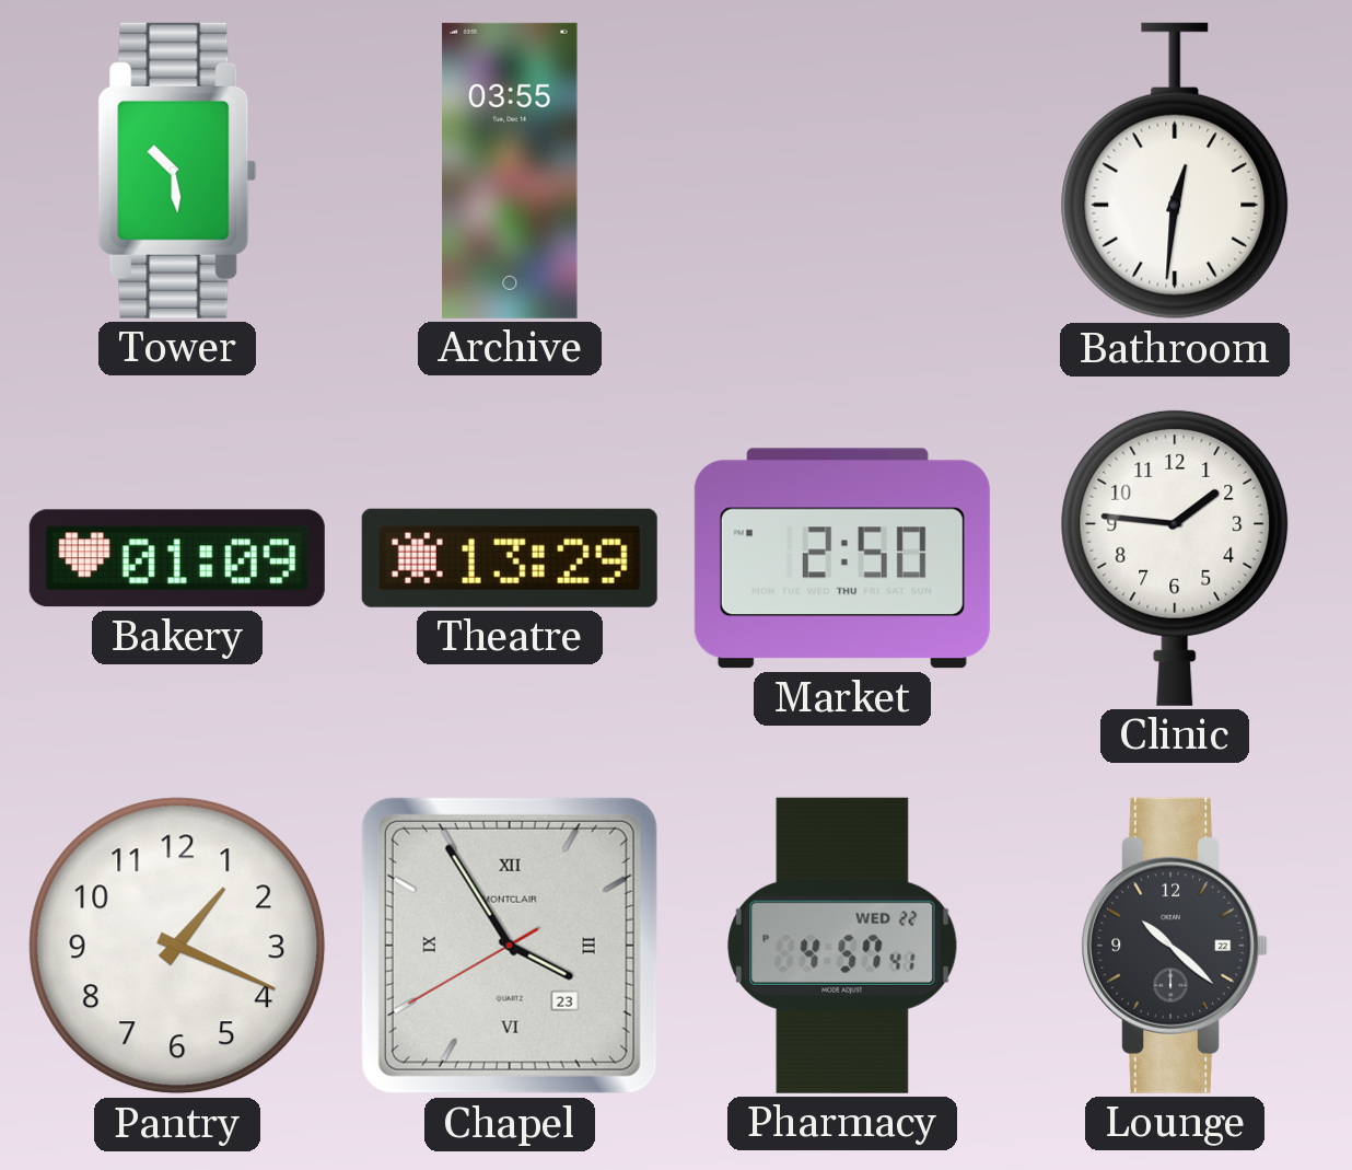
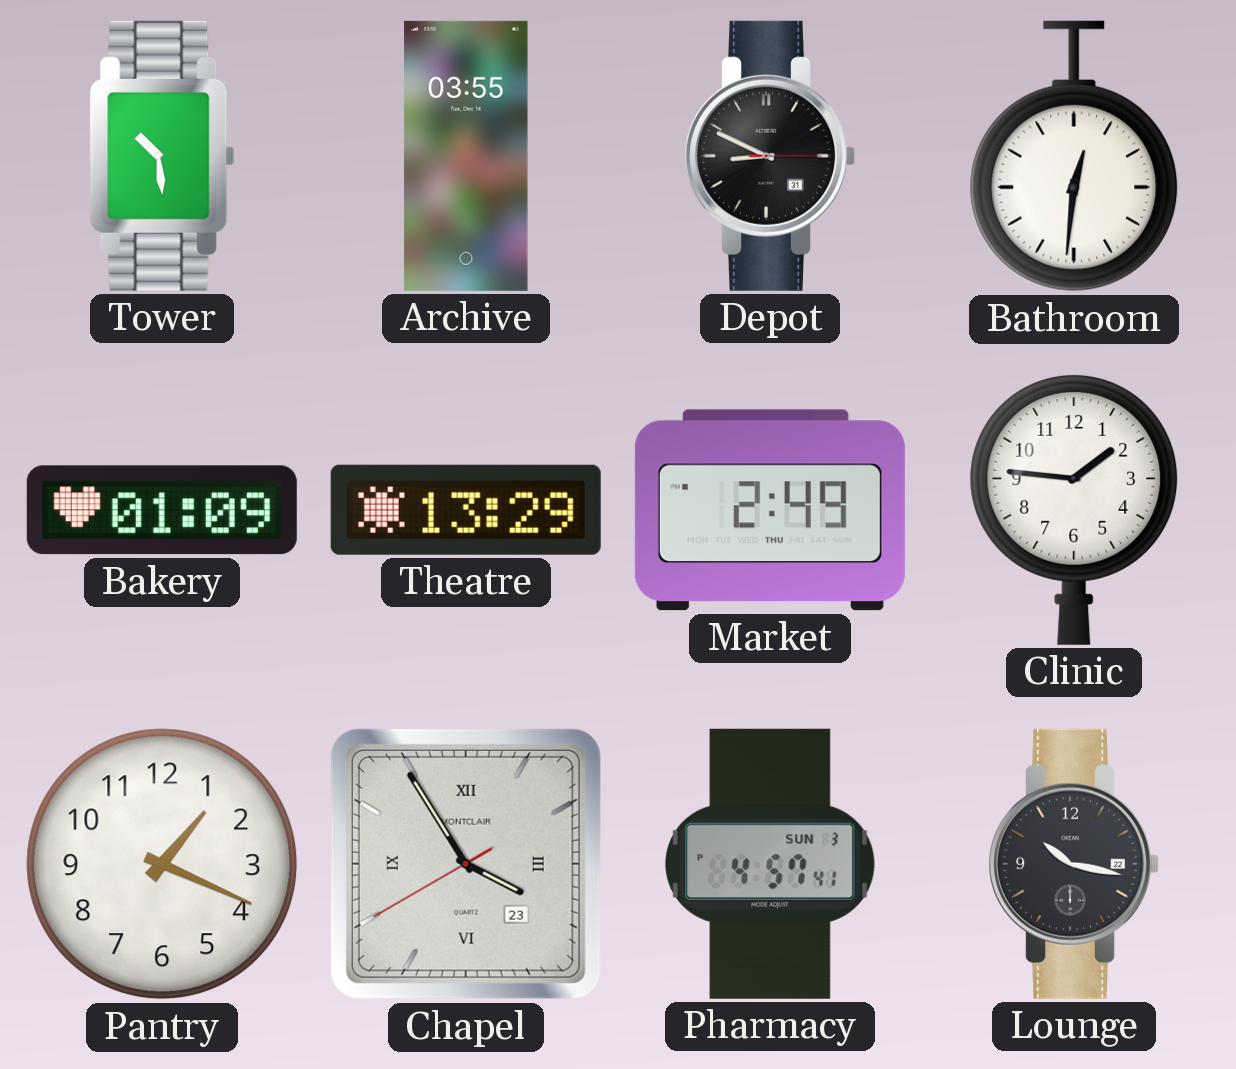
Depot: none -> 8:49
Market: 2:50 -> 2:49
Pharmacy date: WED 22 -> SUN 3
Lounge: 10:22 -> 10:17
